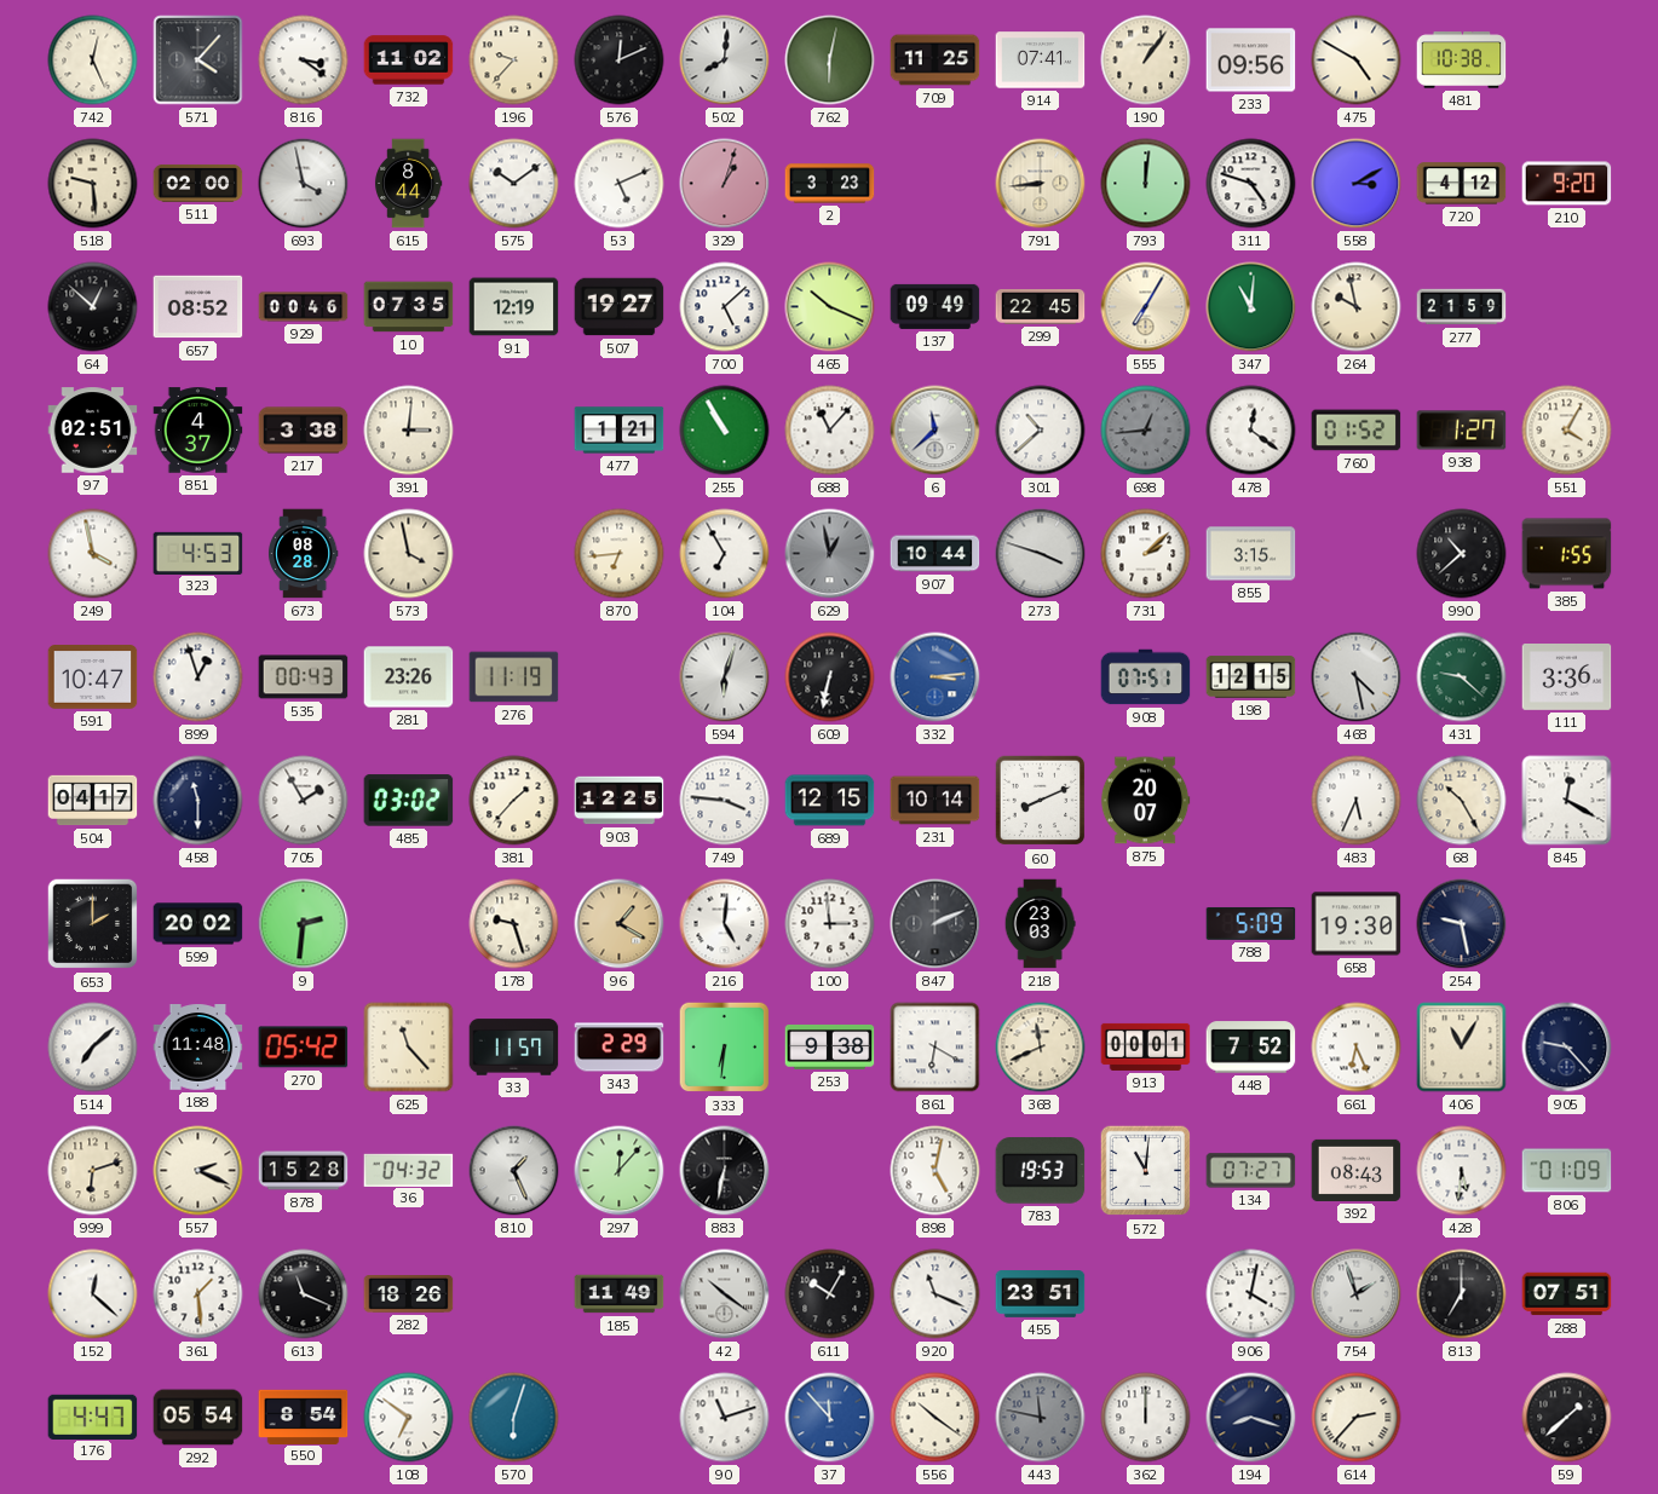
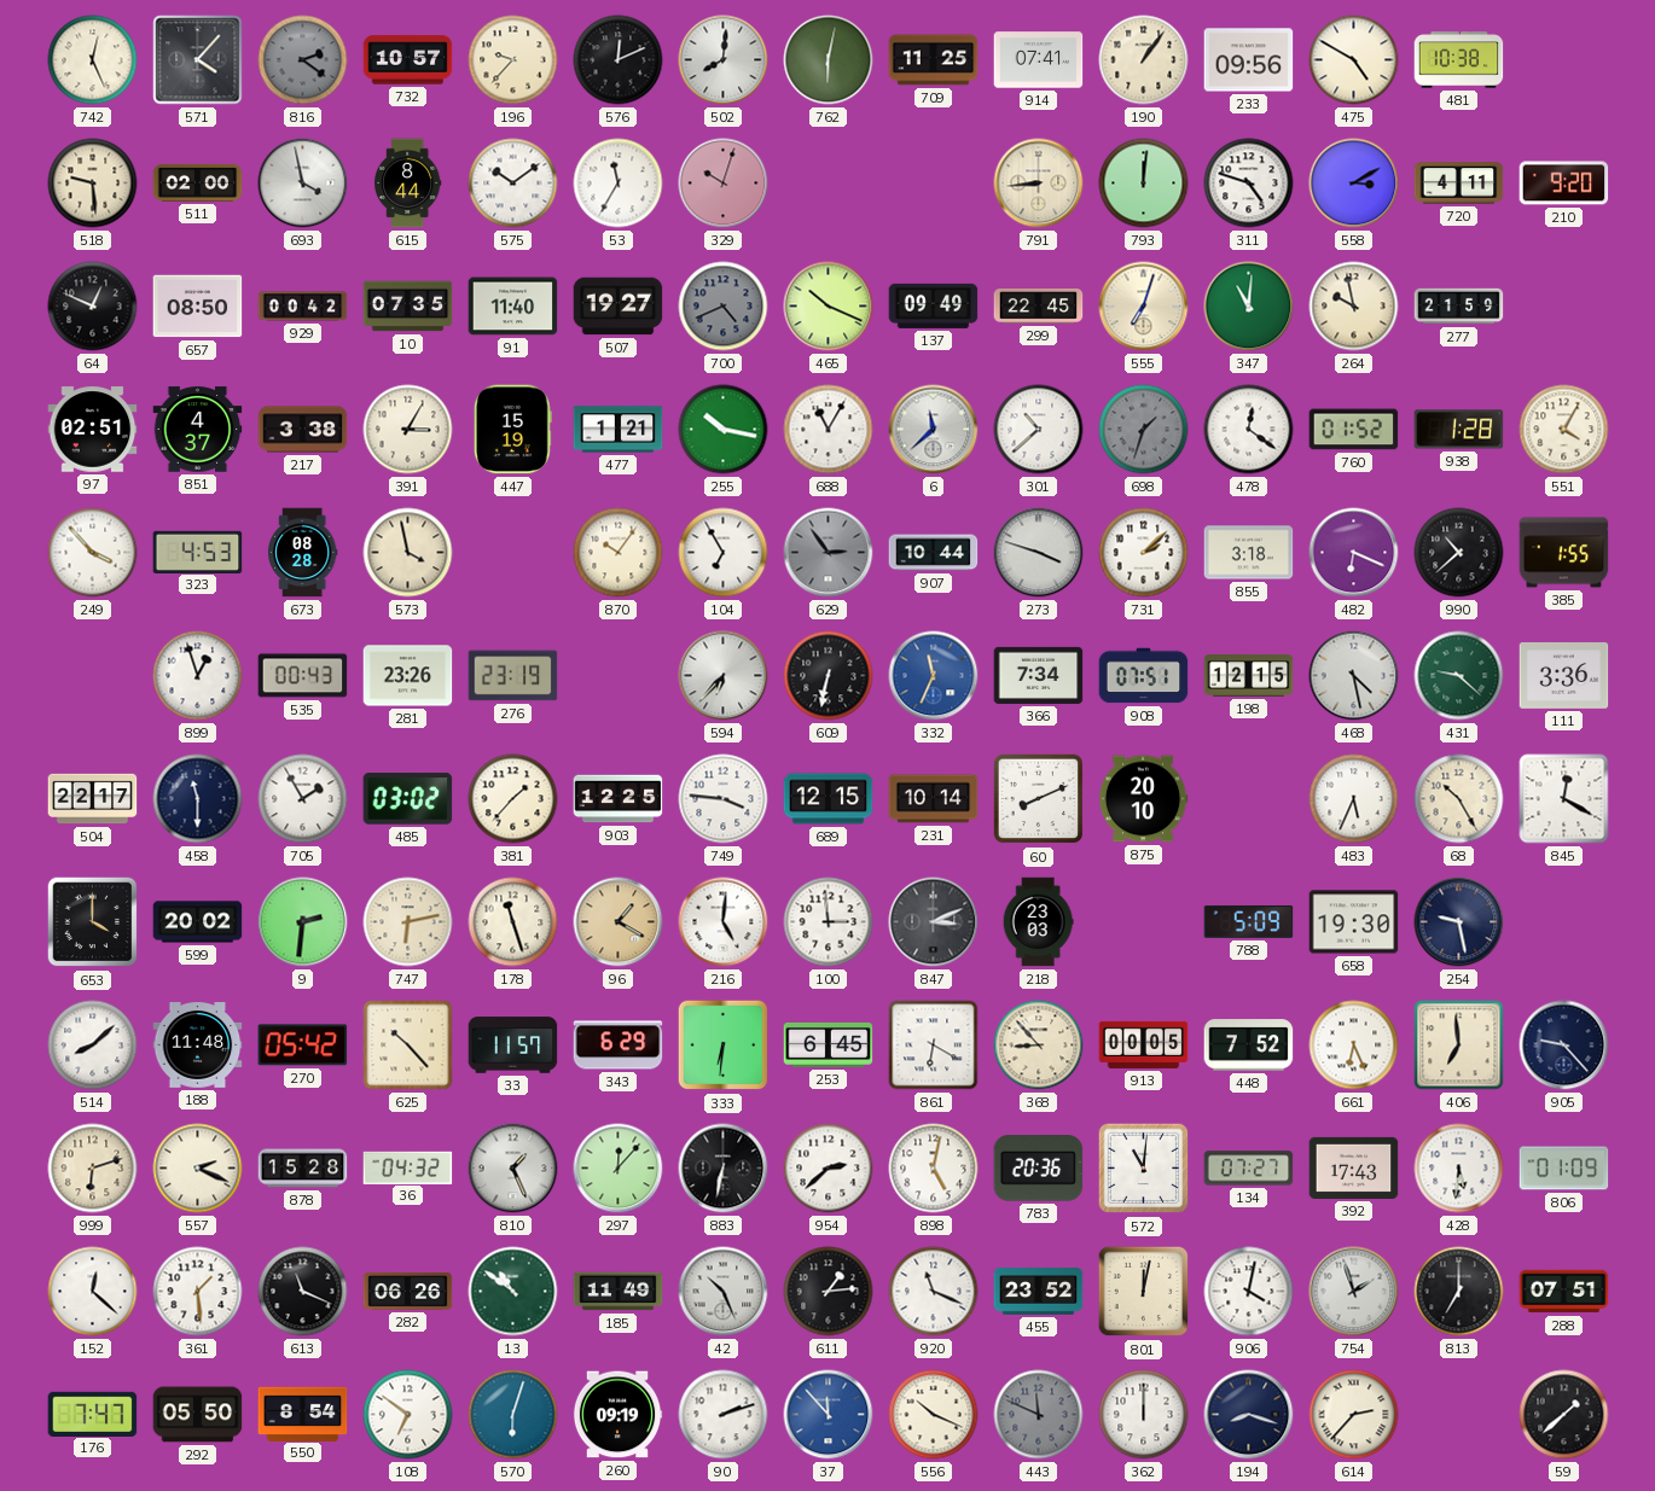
816: 3:21 -> 2:21
816 dial: white -> grey
732: 11:02 -> 10:57
53: 5:11 -> 11:35
329: 1:03 -> 10:03
2: 3:23 -> none
720: 4:12 -> 4:11
64: 12:52 -> 12:49
657: 08:52 -> 08:50
929: 00:46 -> 00:42
91: 12:19 -> 11:40
700: 5:08 -> 4:41
700 dial: white -> grey
555: 7:05 -> 7:03
391: 3:01 -> 3:05
447: none -> 15:19
255: 10:55 -> 10:17
688: 11:07 -> 11:05
698: 12:44 -> 1:33
938: 1:27 -> 1:28
249: 3:58 -> 3:53
870: 6:44 -> 10:06
629: 12:58 -> 2:54
855: 3:15 -> 3:18
482: none -> 6:19
591: 10:47 -> none
276: 11:19 -> 23:19
594: 6:03 -> 6:37
332: 3:14 -> 11:34
366: none -> 7:34
504: 04:17 -> 22:17
875: 20:07 -> 20:10
653: 2:00 -> 4:00
747: none -> 6:13
178: 9:27 -> 11:27
847: 2:11 -> 3:11
514: 7:08 -> 8:08
625: 11:23 -> 10:23
343: 2:29 -> 6:29
253: 9:38 -> 6:45
368: 11:41 -> 8:53
913: 00:01 -> 00:05
406: 11:05 -> 6:59
954: none -> 2:38
783: 19:53 -> 20:36
392: 08:43 -> 17:43
282: 18:26 -> 06:26
13: none -> 10:51
42: 10:21 -> 10:26
611: 10:05 -> 1:14
455: 23:51 -> 23:52
801: none -> 12:02
176: 4:47 -> 7:47
292: 05:54 -> 05:50
260: none -> 09:19
90: 11:12 -> 2:12
556: 10:21 -> 10:19
443: 11:47 -> 11:49
